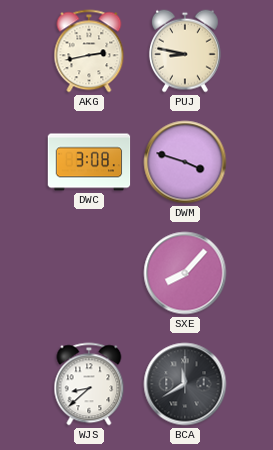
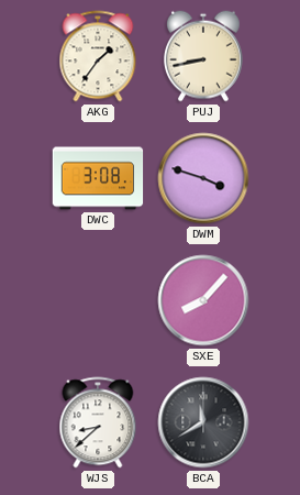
AKG: 2:43 -> 1:36
PUJ: 8:47 -> 8:43
